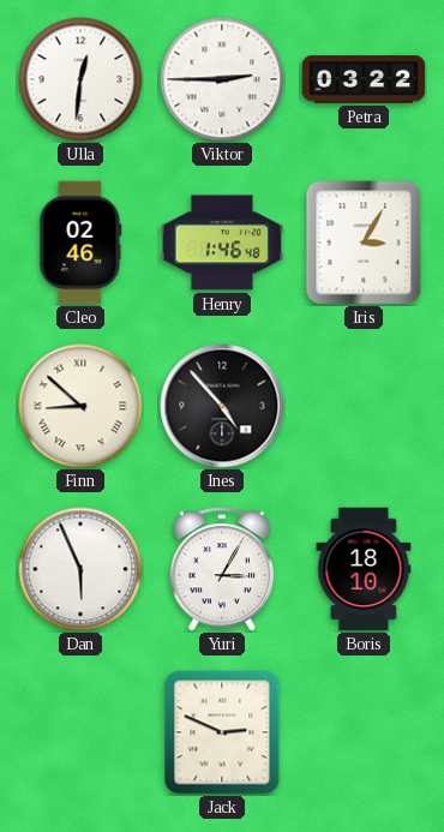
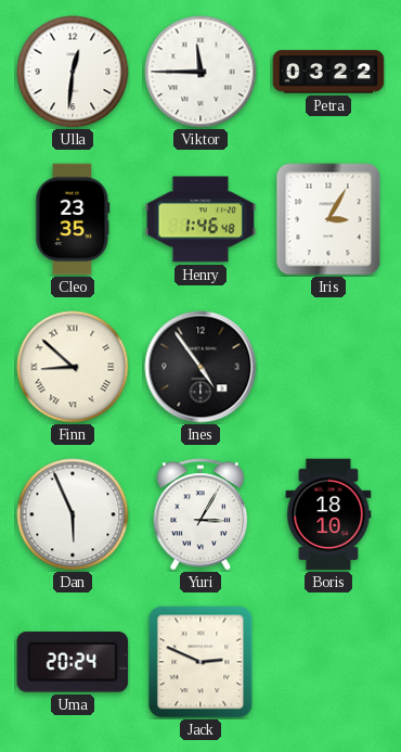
Viktor: 2:45 -> 11:45
Cleo: 02:46 -> 23:35
Ines: 4:53 -> 4:54
Uma: none -> 20:24
